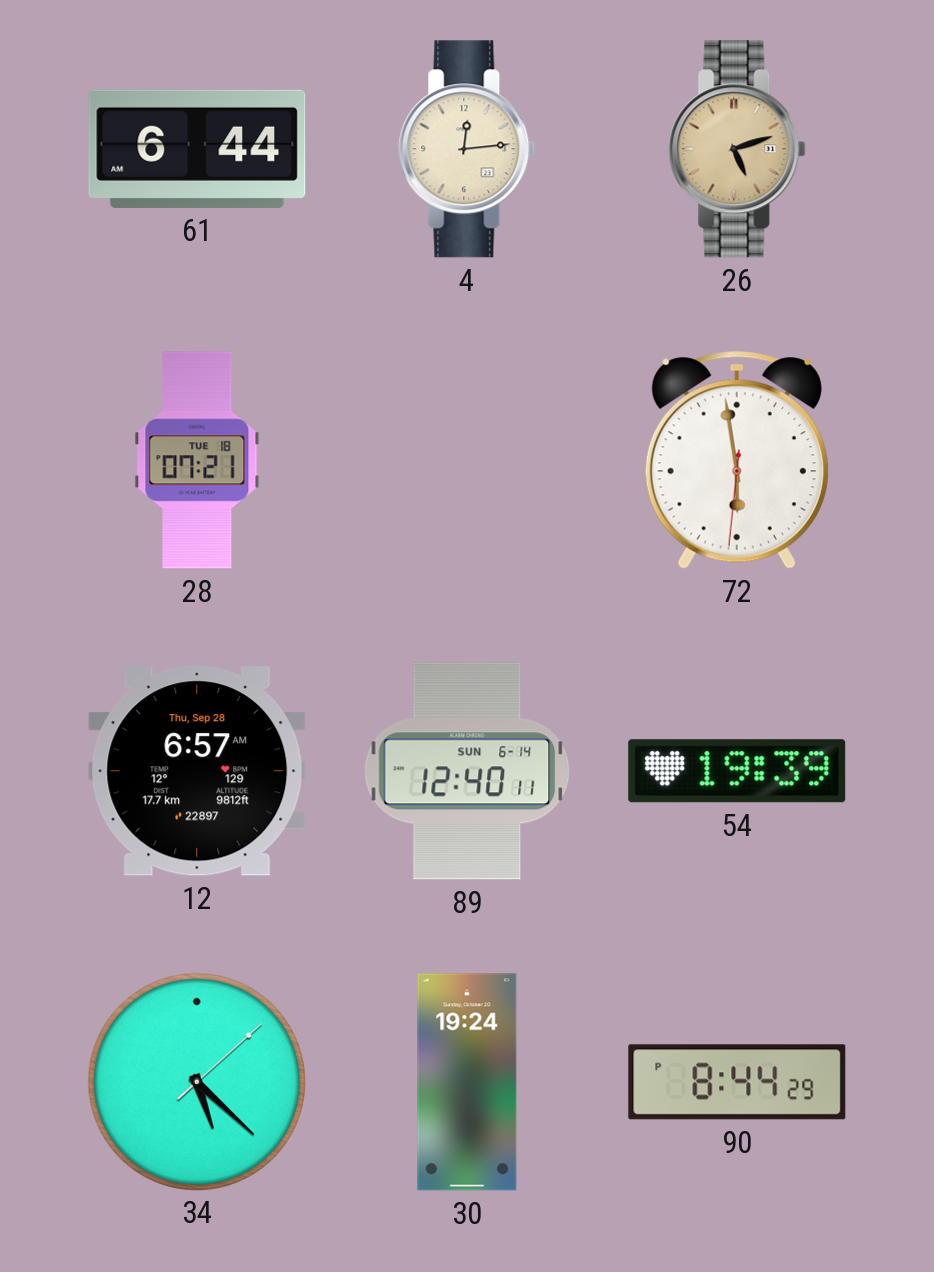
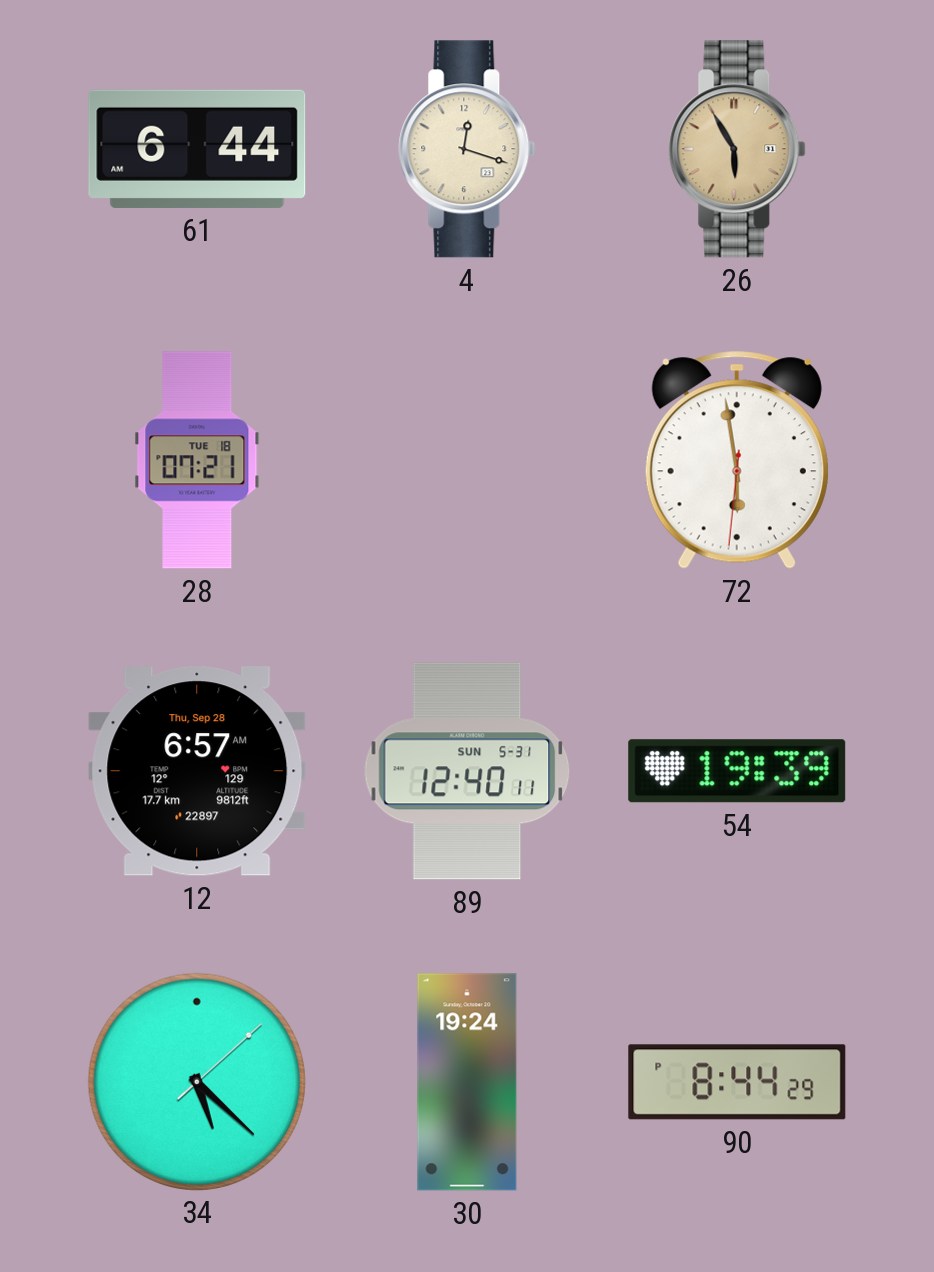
4: 12:14 -> 12:18
26: 5:12 -> 5:55
89 date: SUN 6-14 -> SUN 5-31
